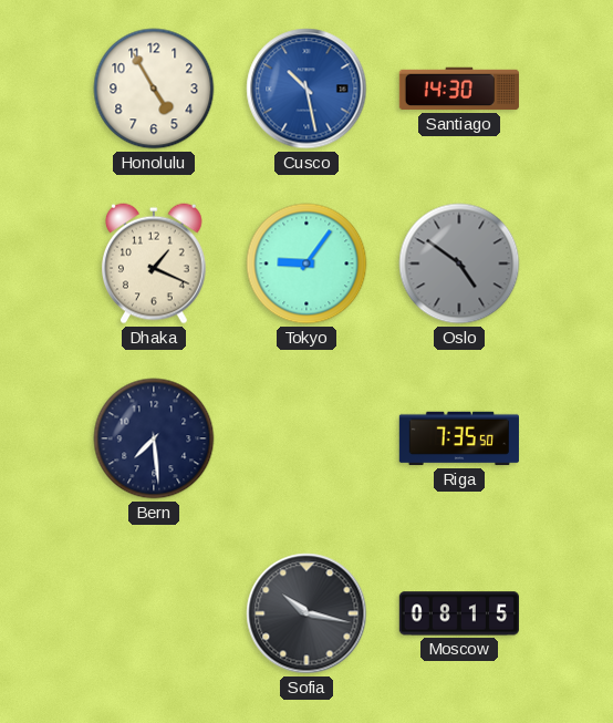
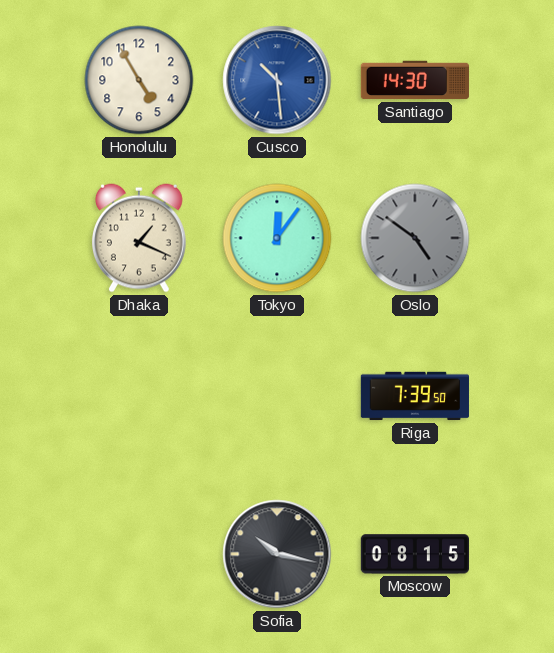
Cusco: 10:28 -> 10:29
Tokyo: 9:06 -> 12:06
Bern: 7:29 -> none
Riga: 7:35 -> 7:39
